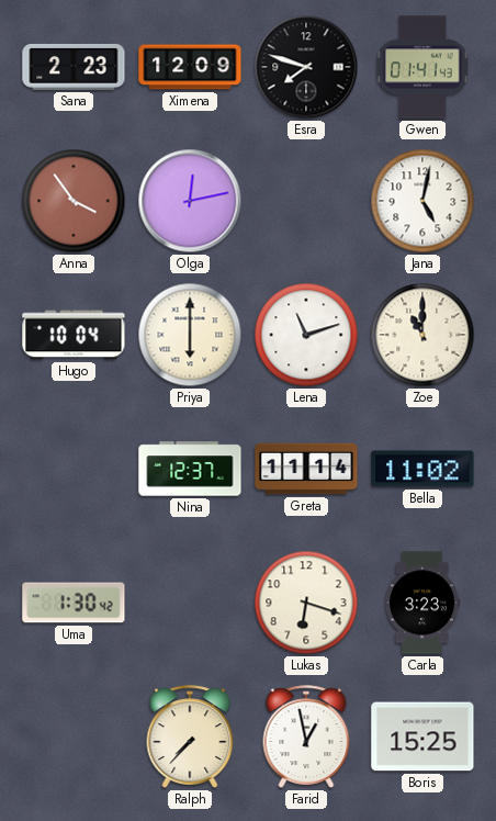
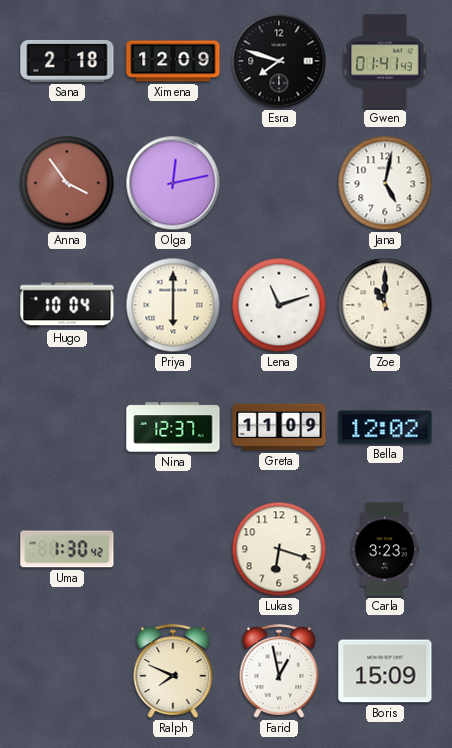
Sana: 2:23 -> 2:18
Greta: 11:14 -> 11:09
Bella: 11:02 -> 12:02
Ralph: 7:37 -> 7:49
Boris: 15:25 -> 15:09
